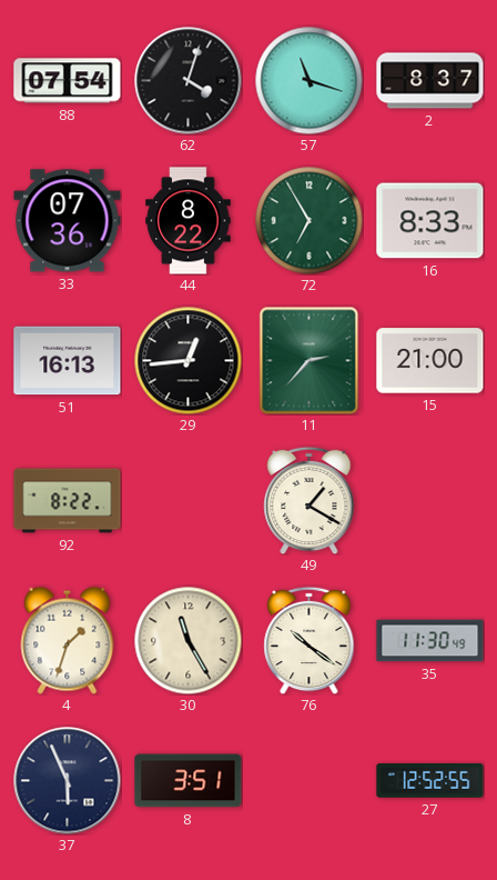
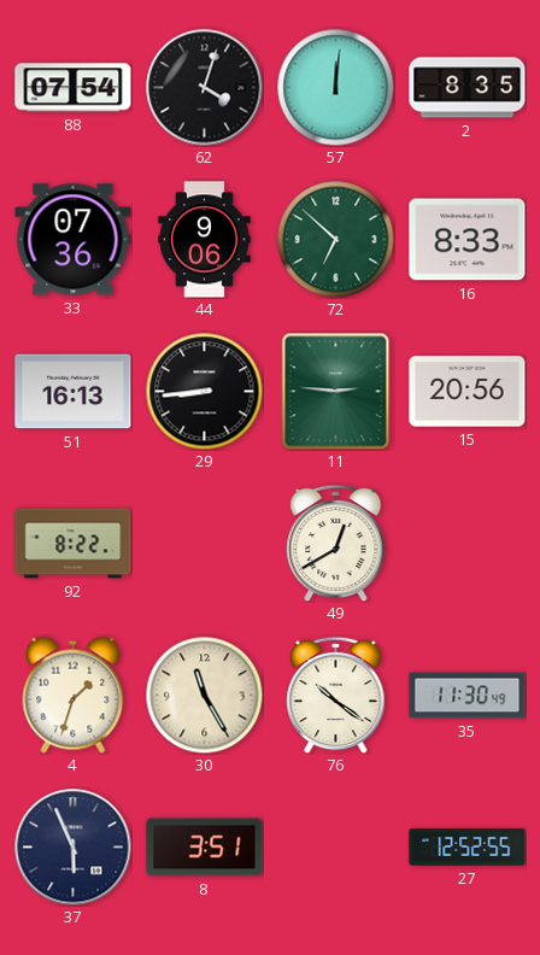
57: 11:18 -> 12:01
2: 8:37 -> 8:35
44: 8:22 -> 9:06
72: 6:55 -> 6:52
29: 12:44 -> 8:44
11: 2:37 -> 2:46
15: 21:00 -> 20:56
49: 1:20 -> 12:40
